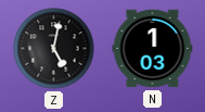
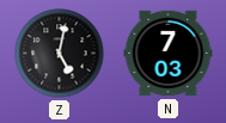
N: 1:03 -> 7:03
